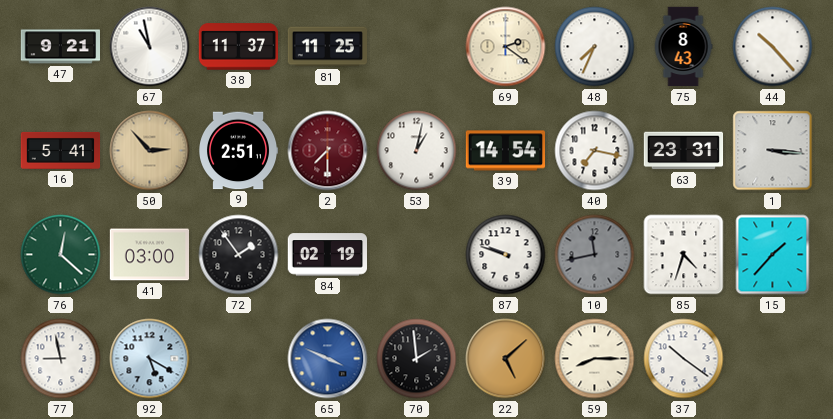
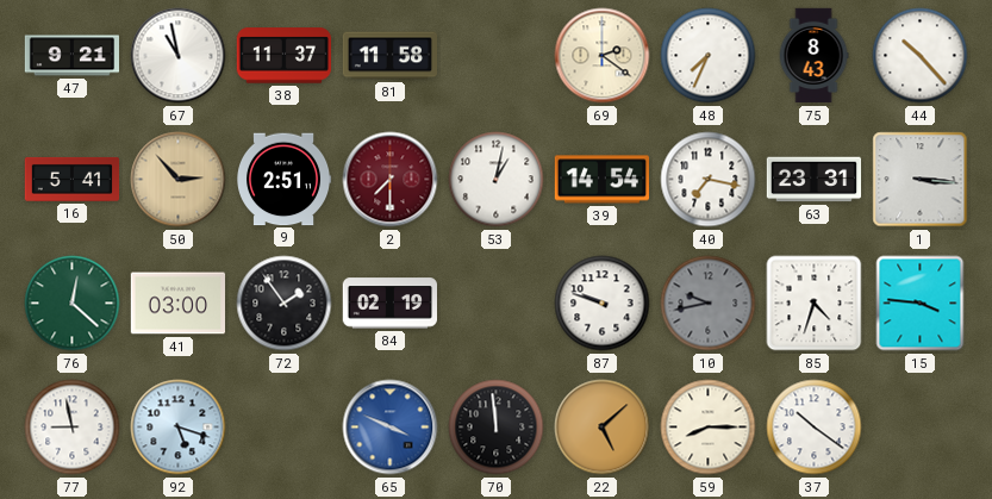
81: 11:25 -> 11:58
10: 11:43 -> 9:43
15: 1:37 -> 3:46
92: 5:20 -> 5:18
70: 1:59 -> 11:59
